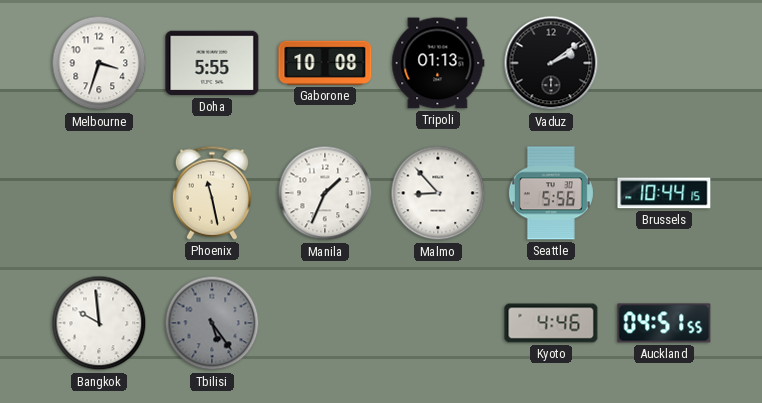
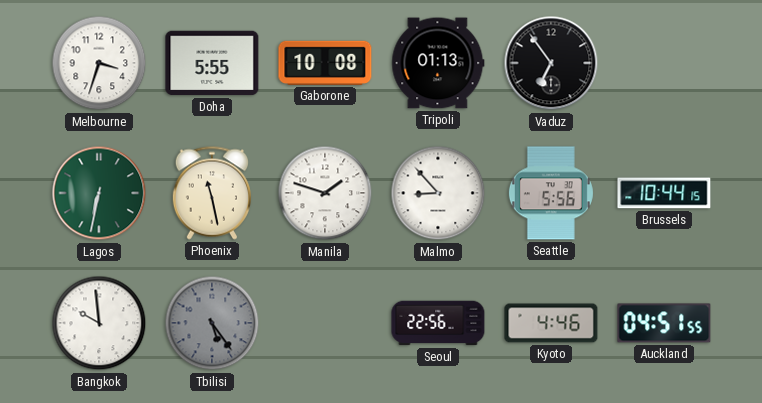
Vaduz: 2:09 -> 6:54
Lagos: none -> 6:32
Manila: 1:34 -> 1:48
Seoul: none -> 22:56
